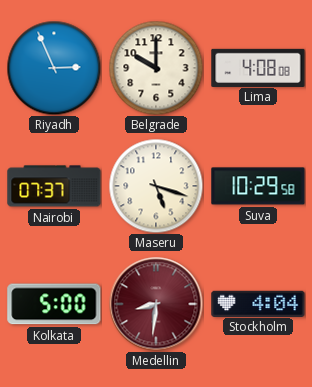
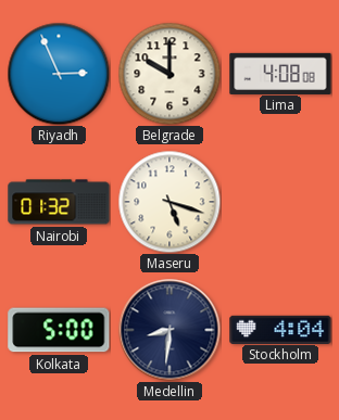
Nairobi: 07:37 -> 01:32
Suva: 10:29 -> none
Medellin dial: burgundy -> navy
